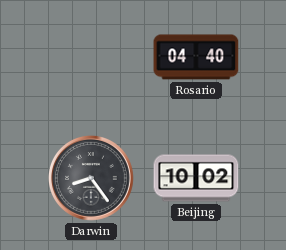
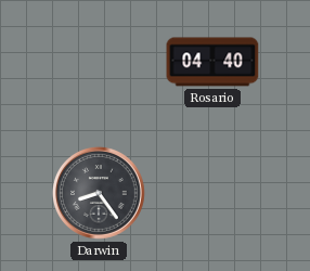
Beijing: 10:02 -> none
